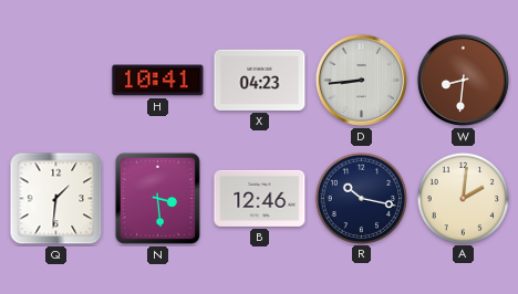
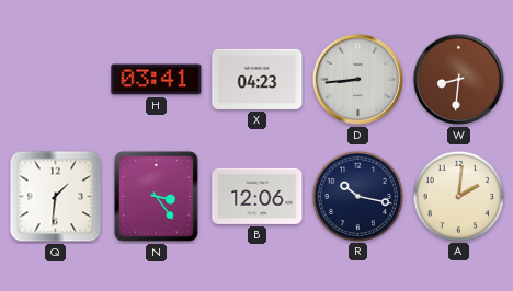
H: 10:41 -> 03:41
N: 3:29 -> 3:24
B: 12:46 -> 12:06
